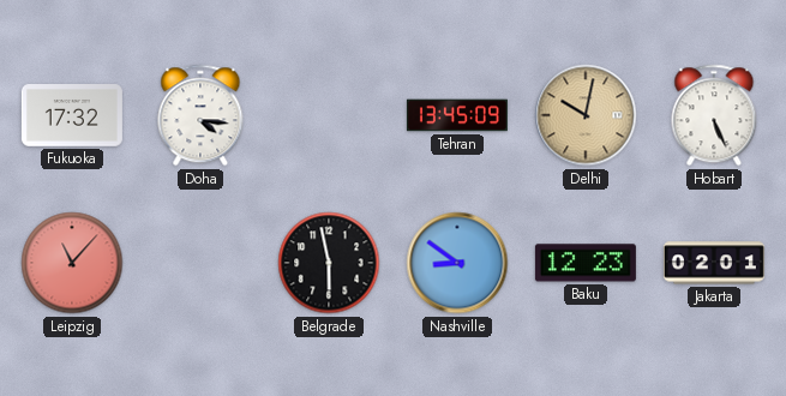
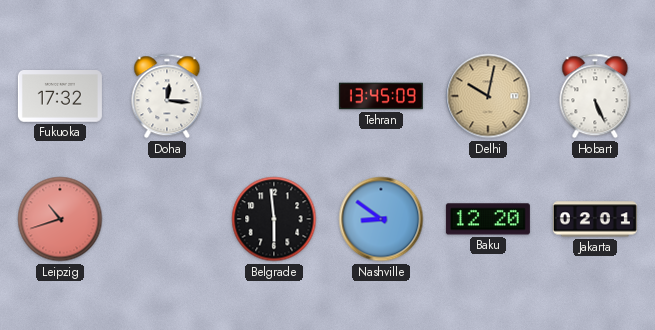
Doha: 4:16 -> 12:16
Leipzig: 11:07 -> 10:42
Belgrade: 5:58 -> 5:59
Baku: 12:23 -> 12:20
